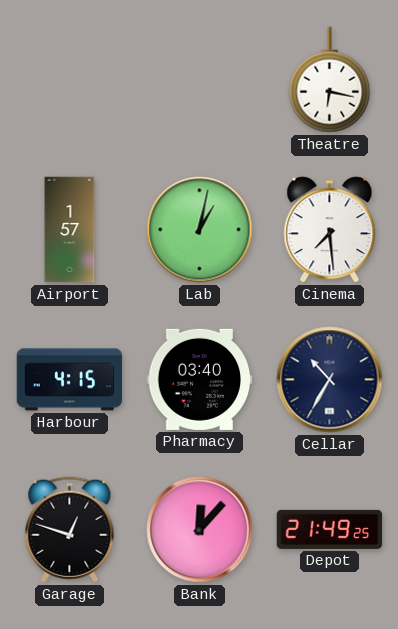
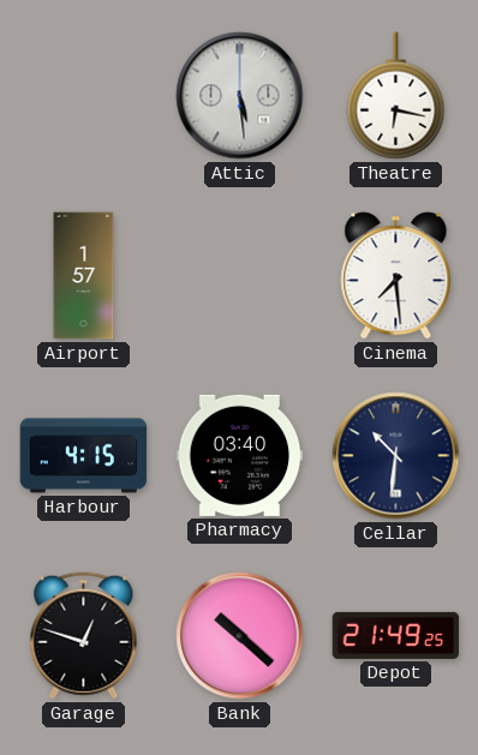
Attic: none -> 5:29
Lab: 1:02 -> none
Cellar: 10:35 -> 10:31
Bank: 12:07 -> 10:22
